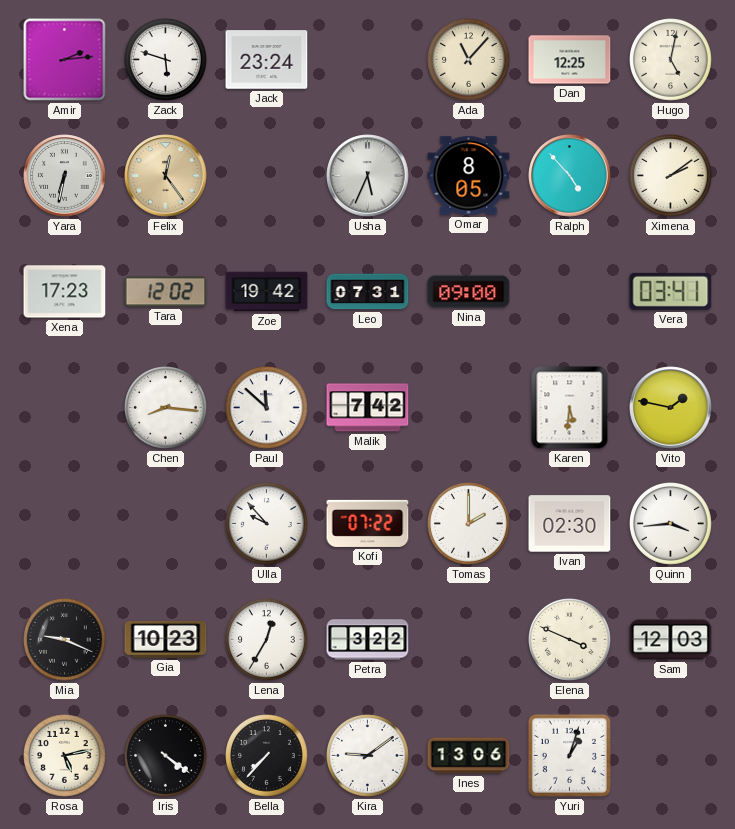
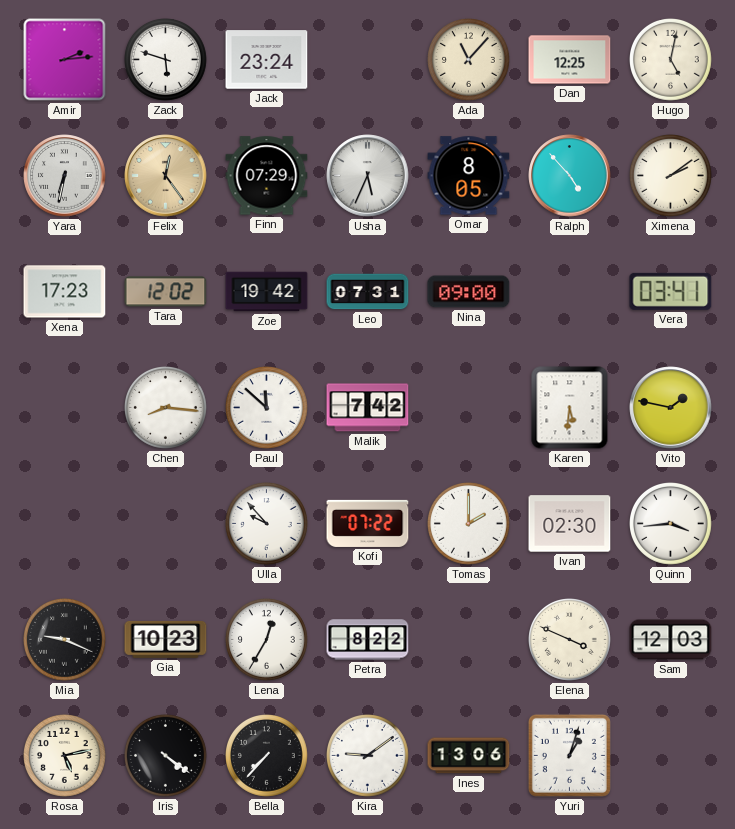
Finn: none -> 07:29
Petra: 3:22 -> 8:22
